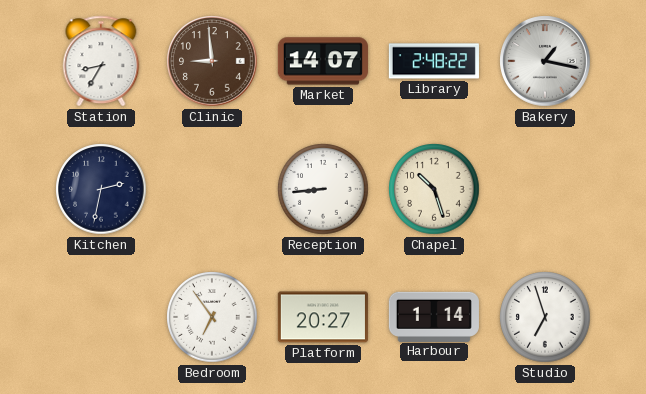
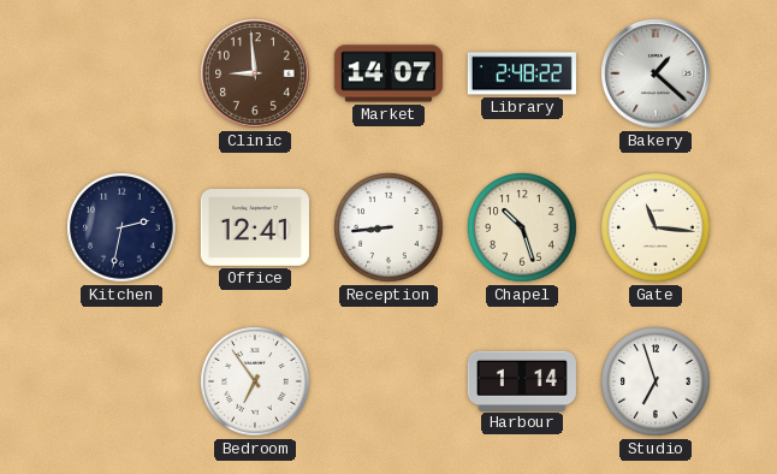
Station: 8:35 -> none
Bakery: 1:17 -> 1:22
Office: none -> 12:41
Gate: none -> 11:16
Platform: 20:27 -> none
